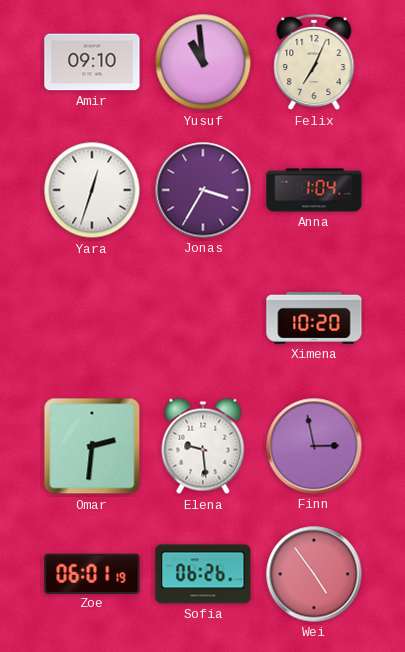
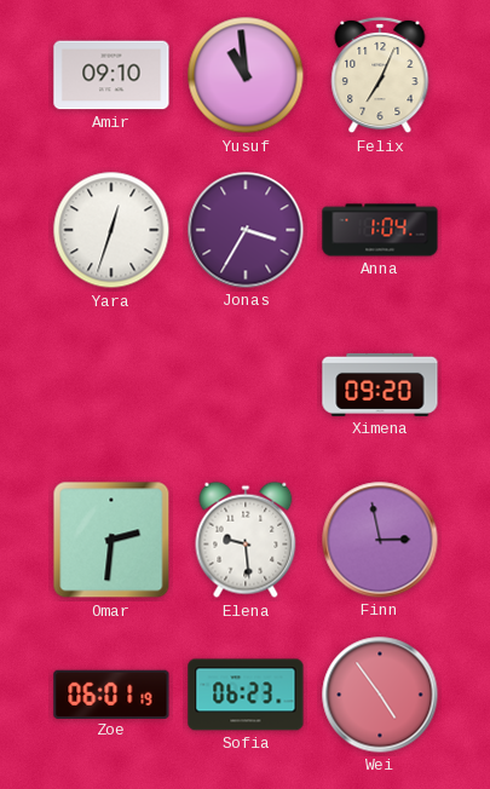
Ximena: 10:20 -> 09:20
Sofia: 06:26 -> 06:23
